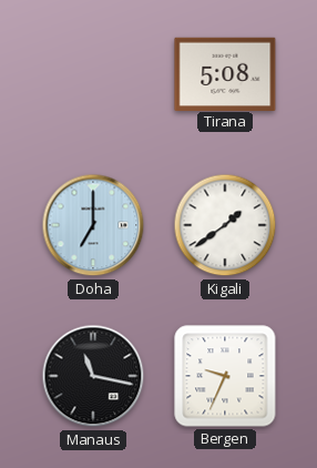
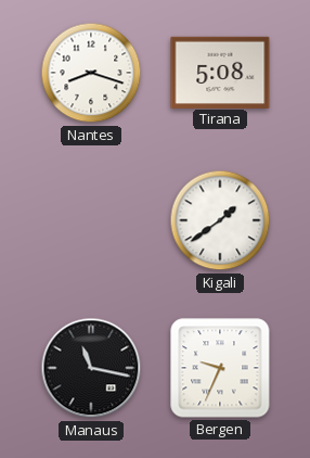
Nantes: none -> 8:18
Doha: 7:00 -> none
